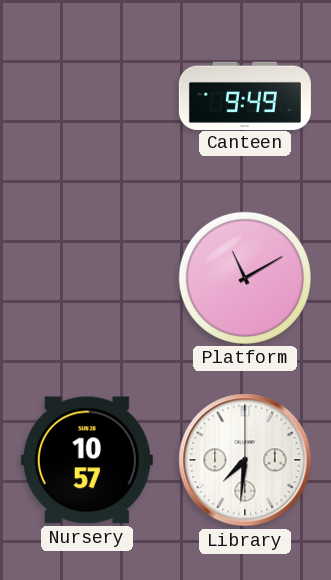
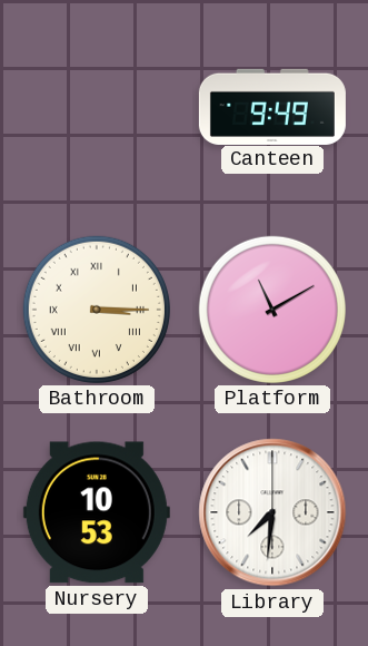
Bathroom: none -> 3:15
Nursery: 10:57 -> 10:53
